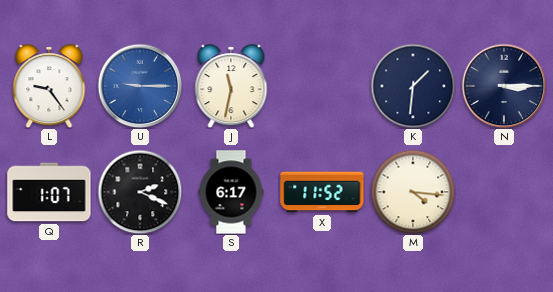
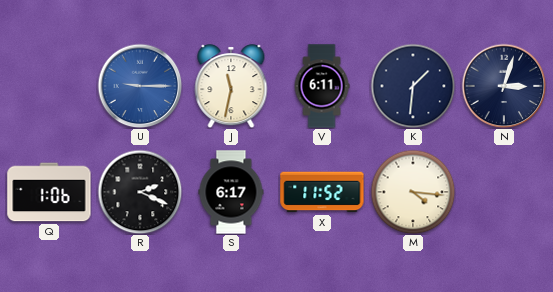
L: 9:24 -> none
V: none -> 6:11
N: 3:15 -> 3:03
Q: 1:07 -> 1:06
